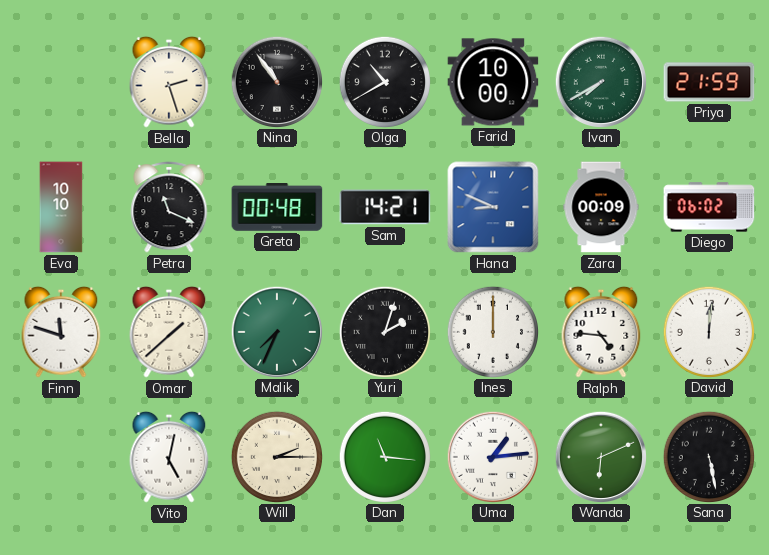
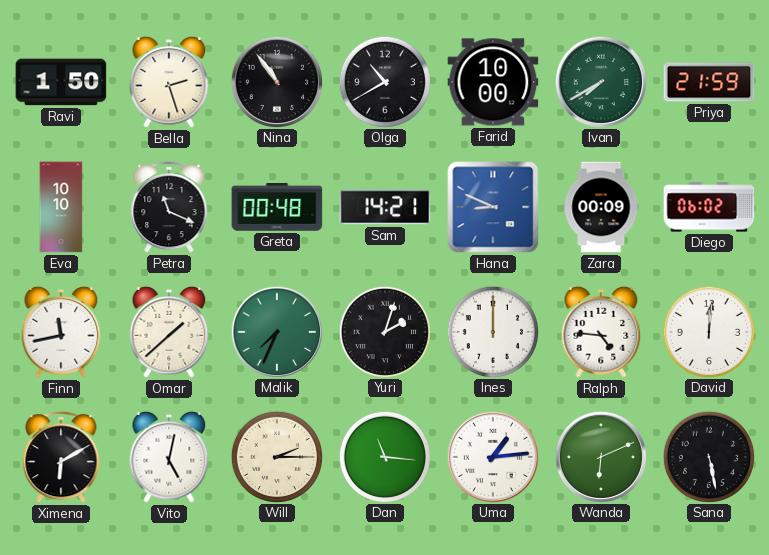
Ravi: none -> 1:50
Finn: 11:48 -> 11:43
Ximena: none -> 6:10
